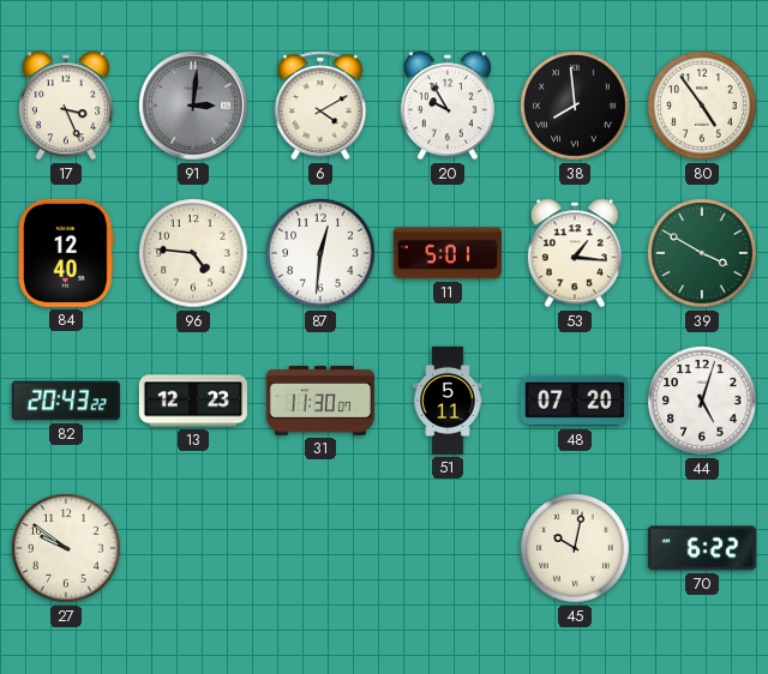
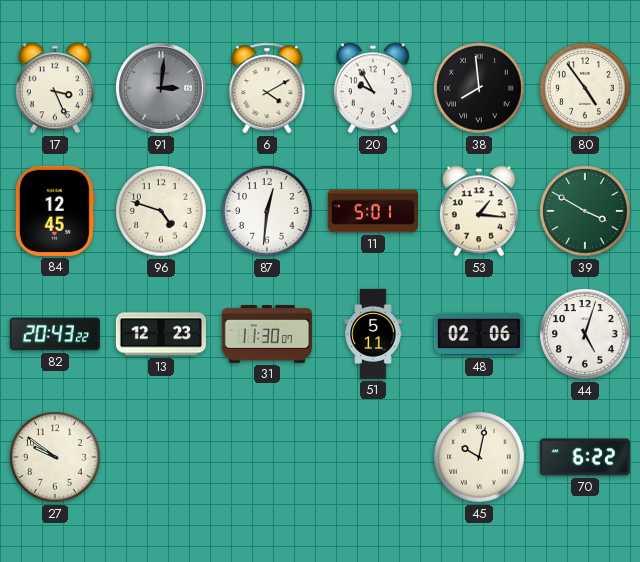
84: 12:40 -> 12:45
96: 4:46 -> 4:48
48: 07:20 -> 02:06
